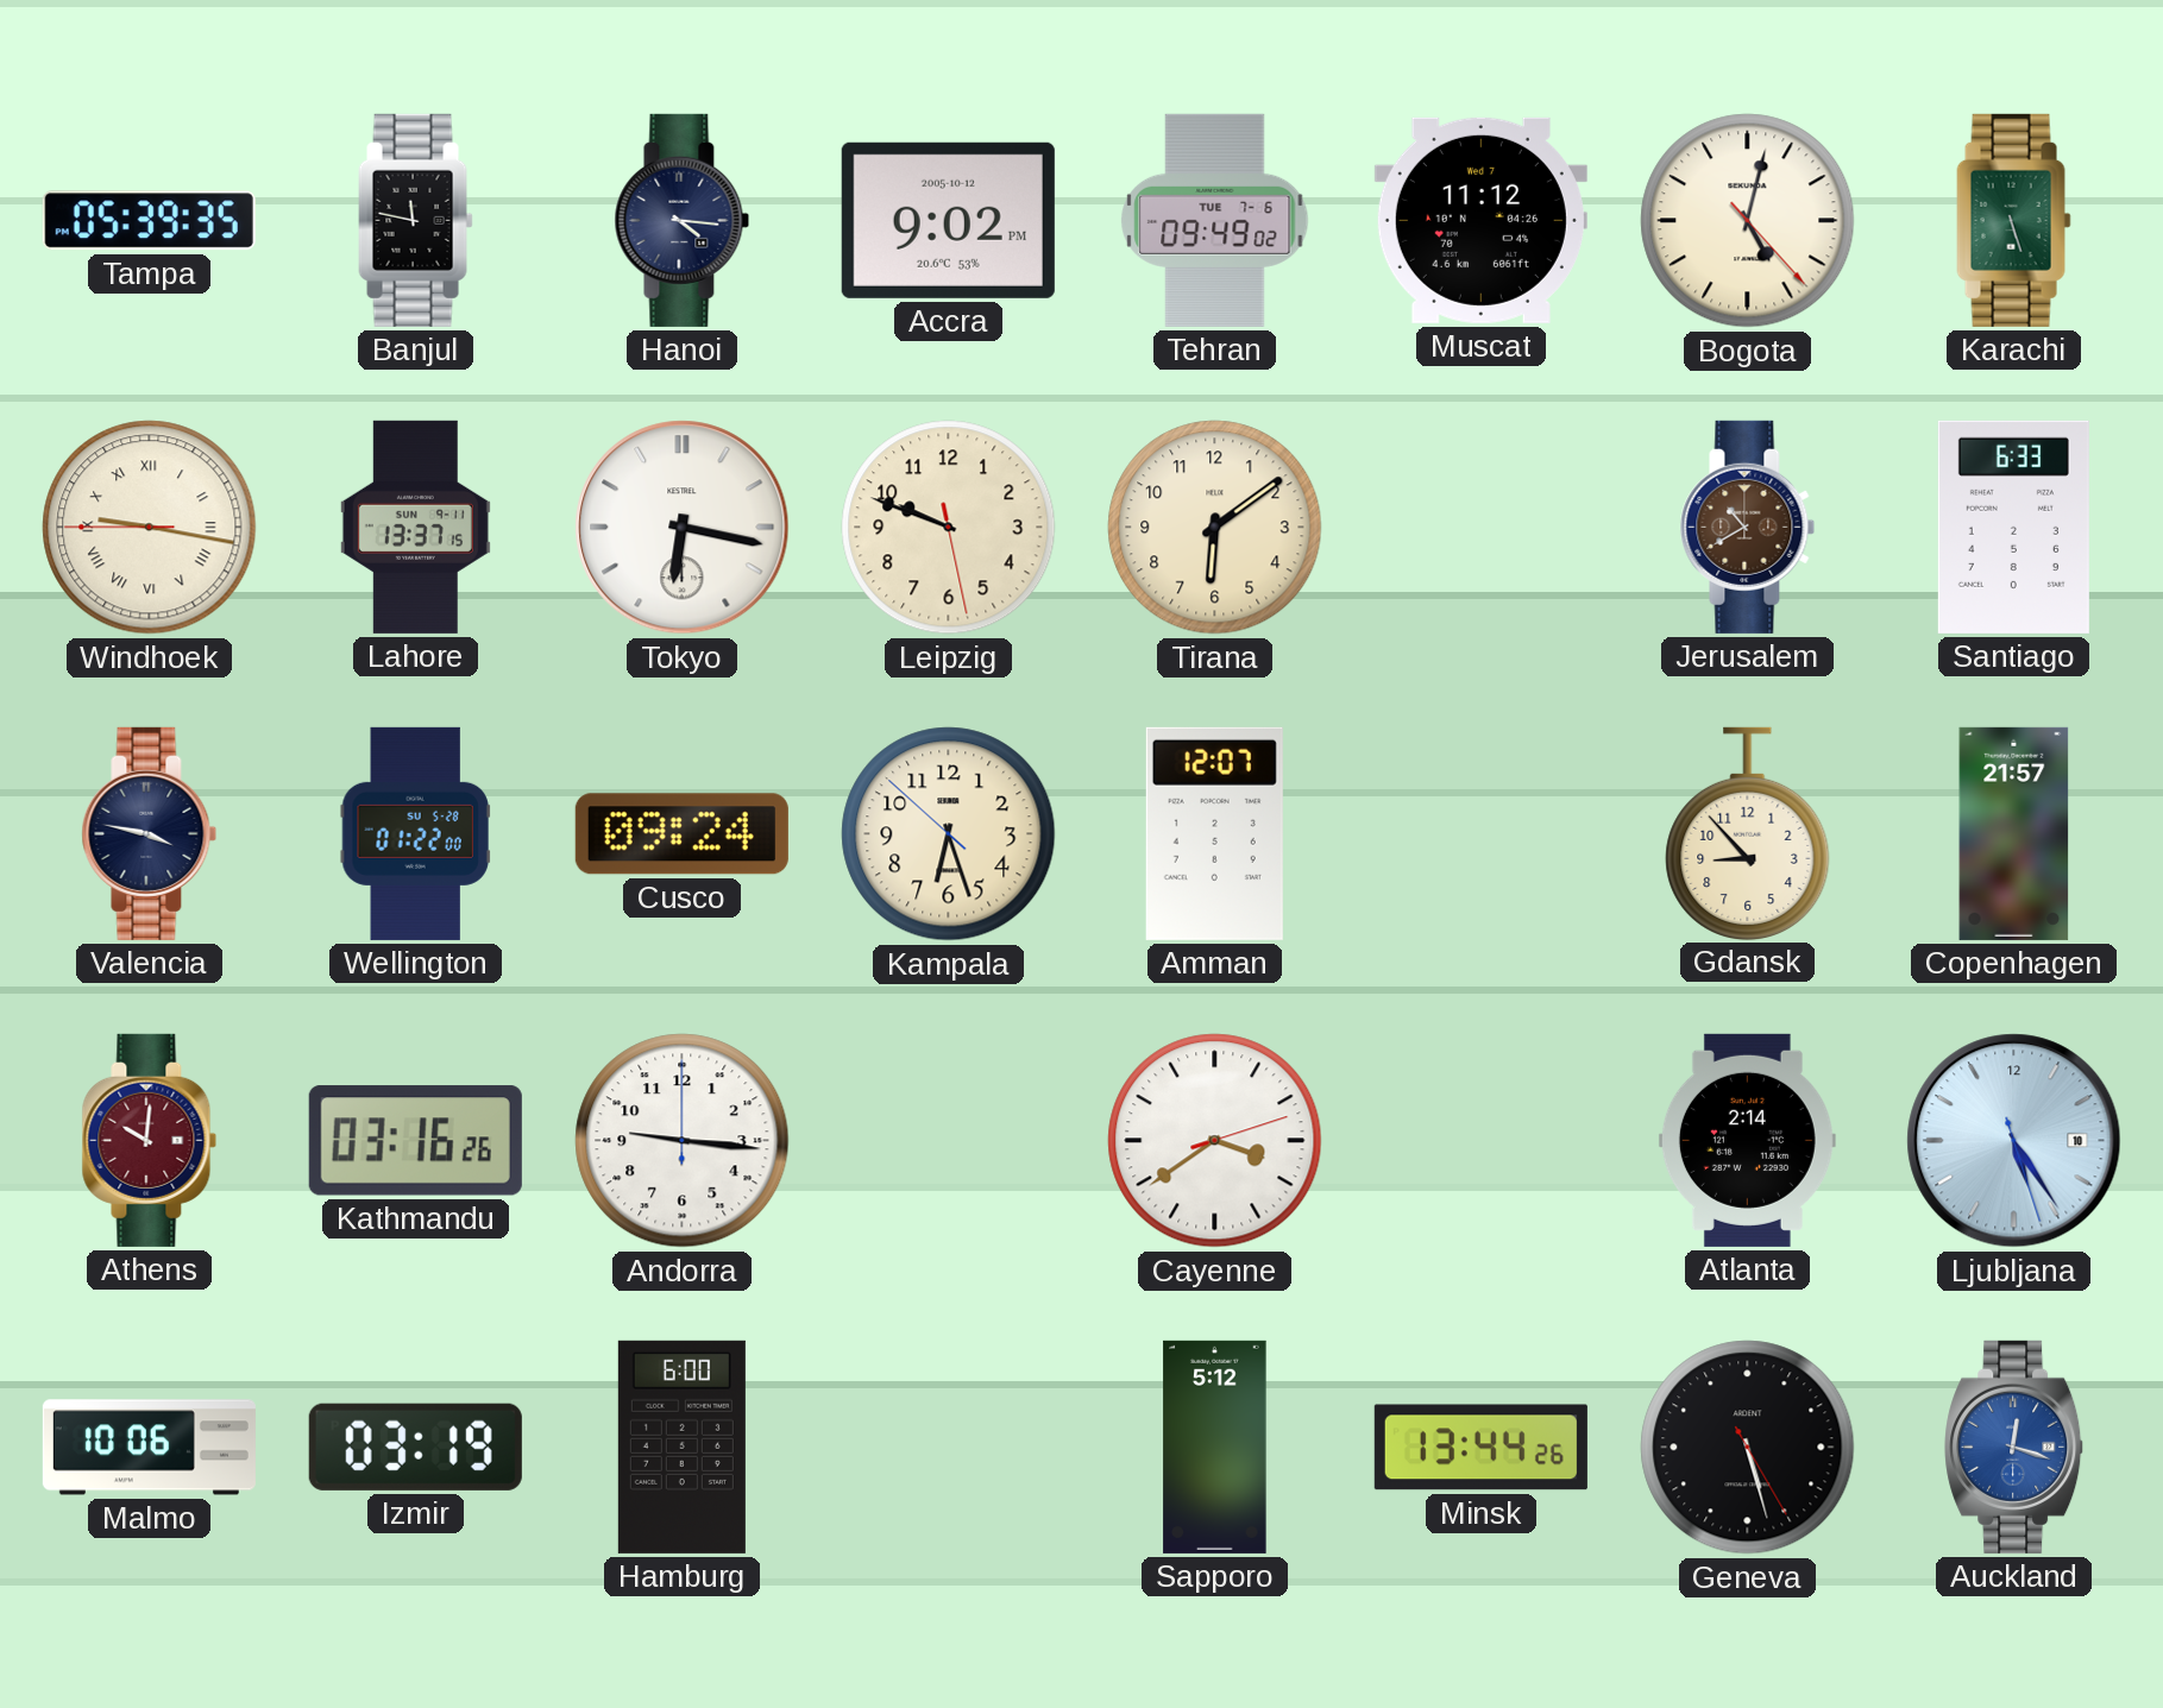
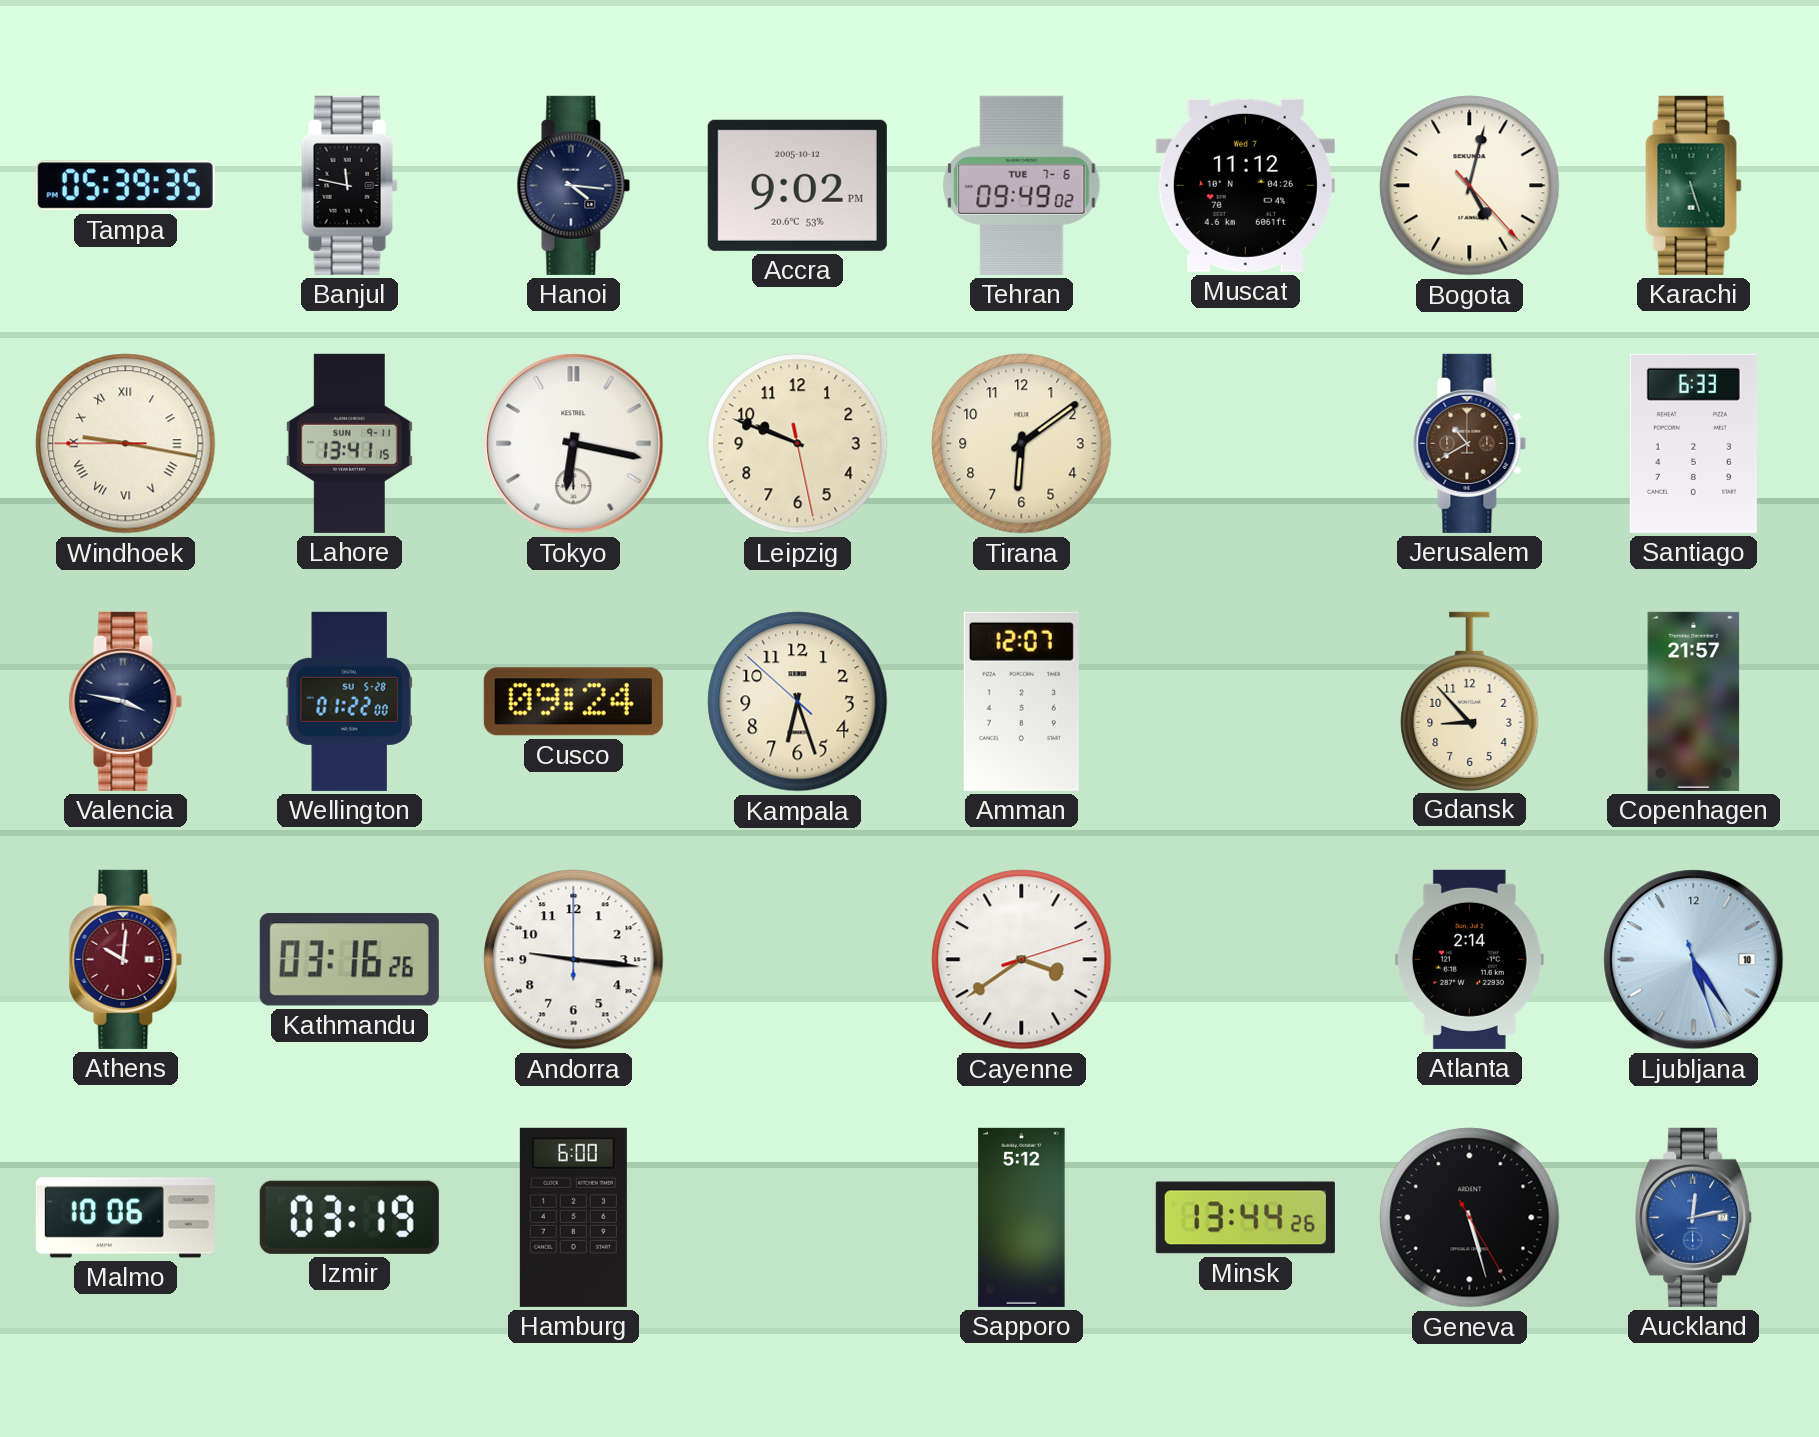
Lahore: 13:37 -> 13:41
Auckland: 12:18 -> 12:13
